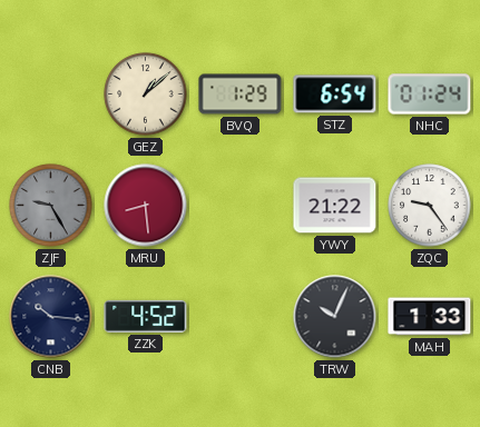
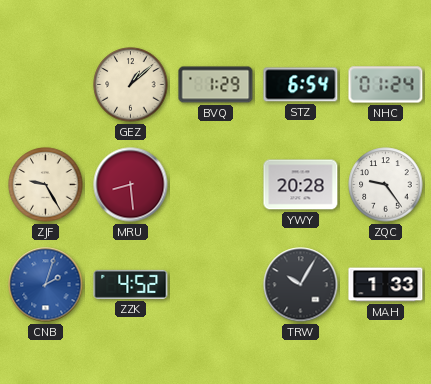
ZJF dial: grey -> cream
YWY: 21:22 -> 20:28
CNB: 10:16 -> 2:03
CNB dial: navy -> blue
TRW: 10:04 -> 10:05
